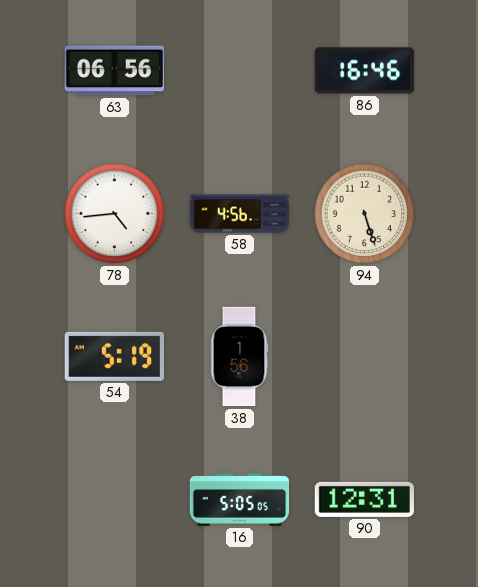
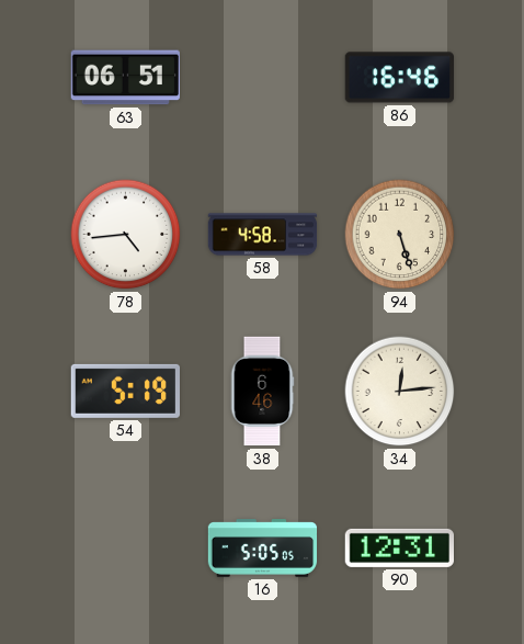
63: 06:56 -> 06:51
58: 4:56 -> 4:58
38: 1:56 -> 6:46
34: none -> 12:14
